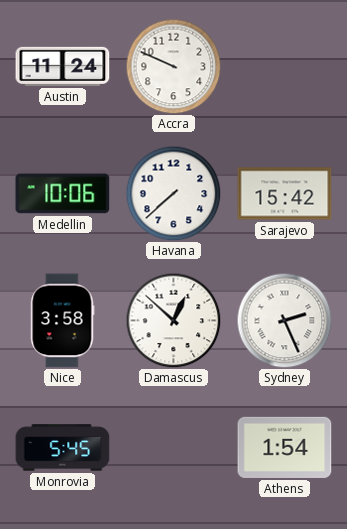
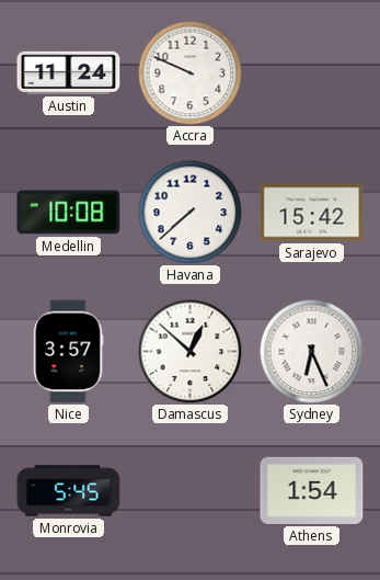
Medellin: 10:06 -> 10:08
Nice: 3:58 -> 3:57
Sydney: 2:26 -> 6:26
